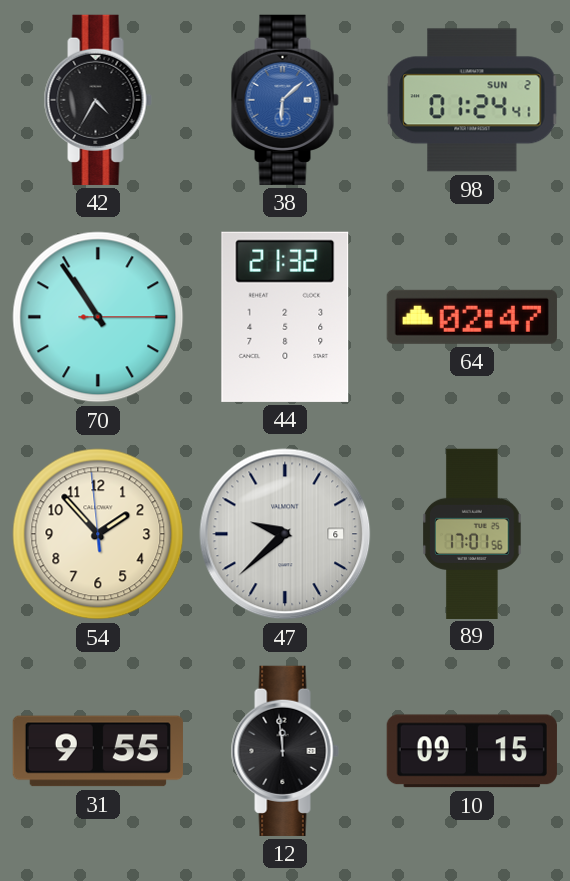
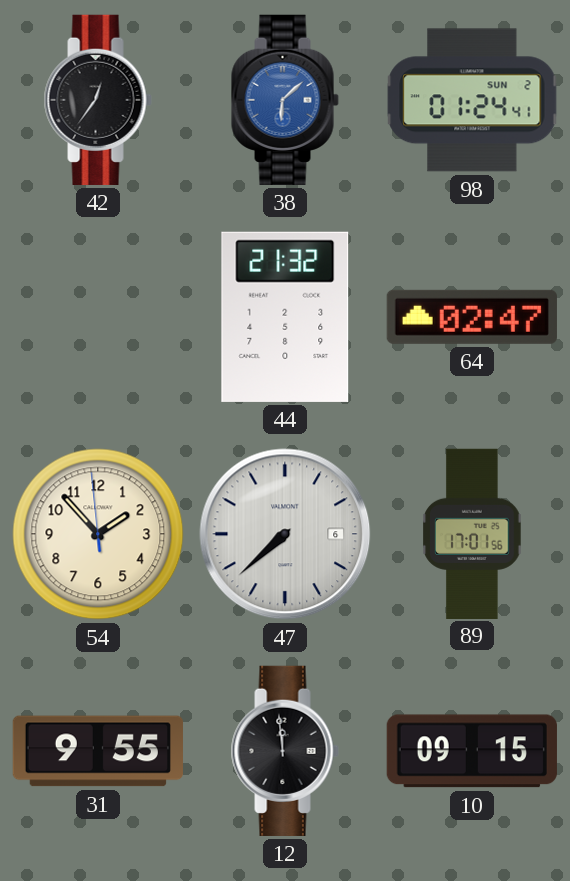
42: 4:35 -> 12:36
70: 10:54 -> none
47: 9:38 -> 7:38
